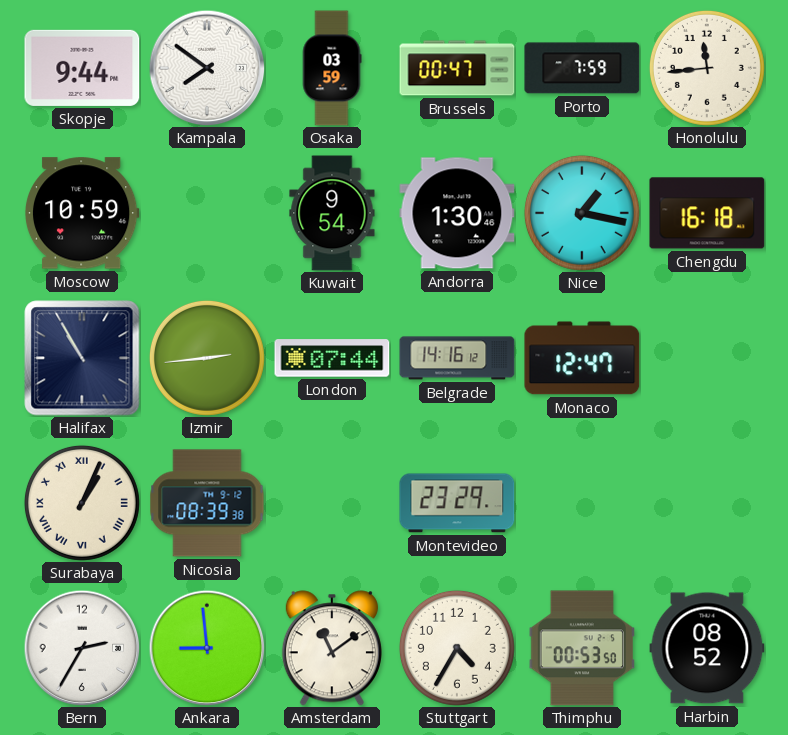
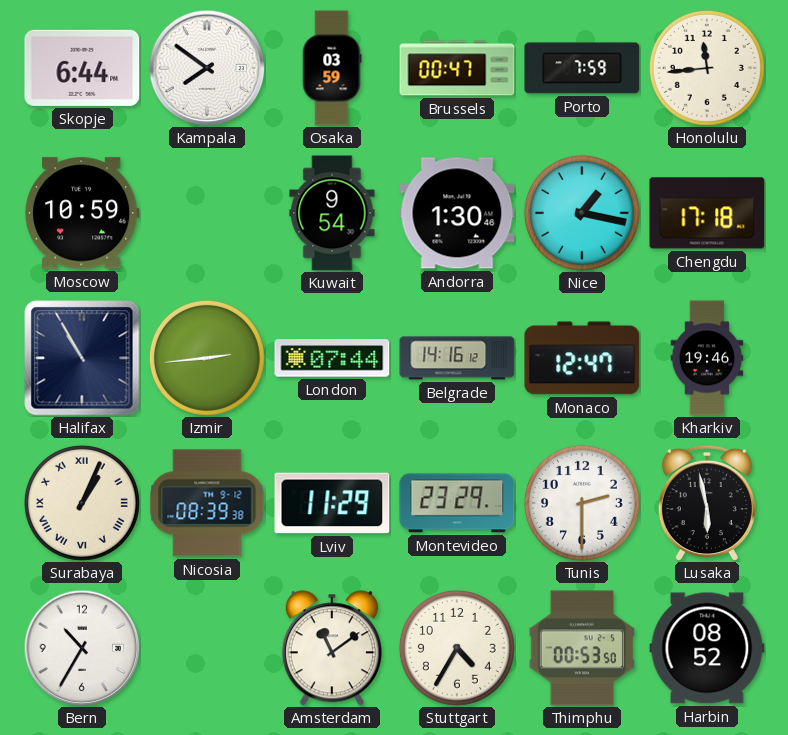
Skopje: 9:44 -> 6:44
Chengdu: 16:18 -> 17:18
Kharkiv: none -> 19:46
Lviv: none -> 11:29
Tunis: none -> 2:30
Lusaka: none -> 5:58
Bern: 2:35 -> 10:35
Ankara: 8:59 -> none
